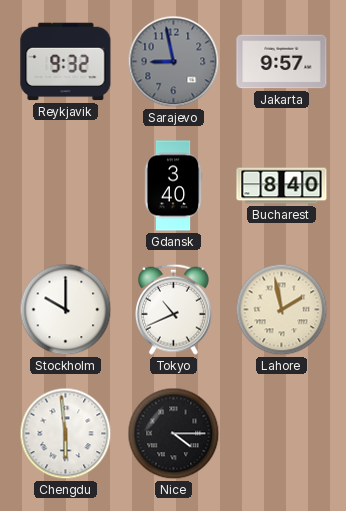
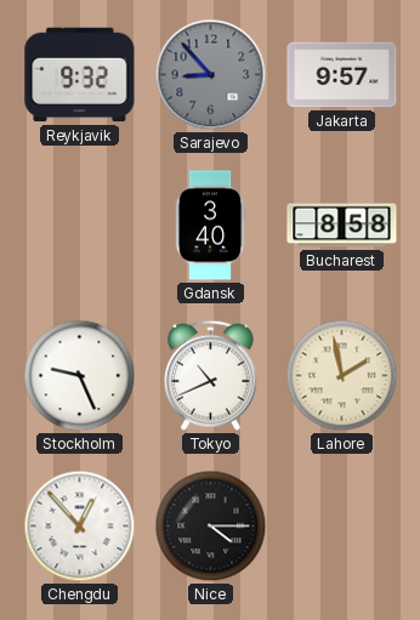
Sarajevo: 8:58 -> 8:53
Bucharest: 8:40 -> 8:58
Stockholm: 10:00 -> 9:26
Chengdu: 5:59 -> 12:53
